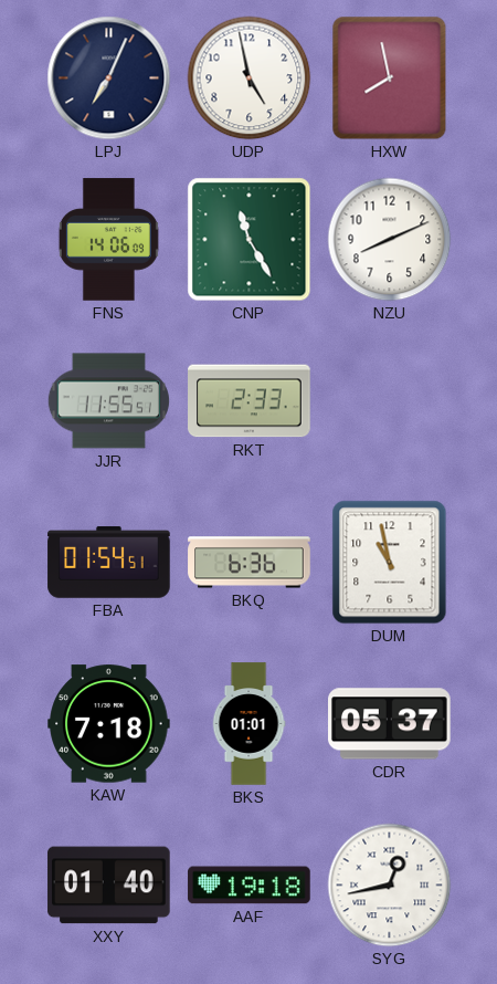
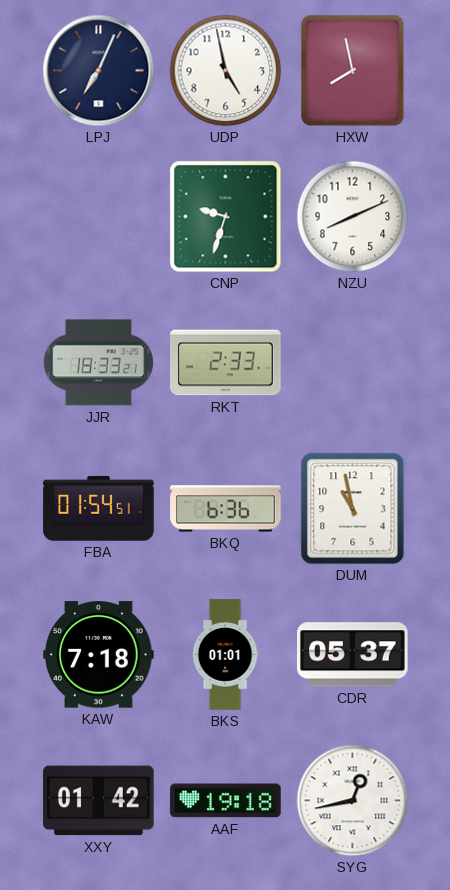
FNS: 14:06 -> none
CNP: 11:25 -> 9:33
JJR: 11:55 -> 18:33
XXY: 01:40 -> 01:42
